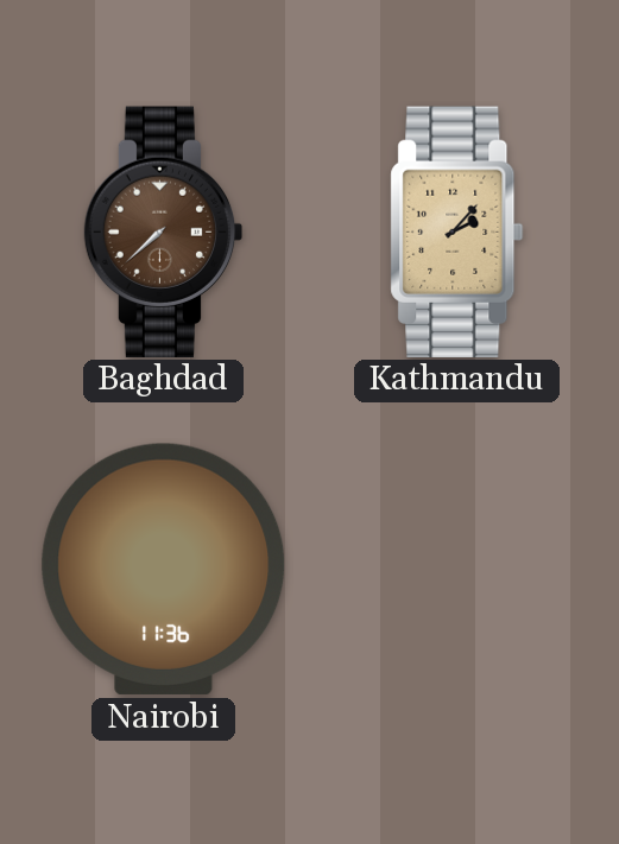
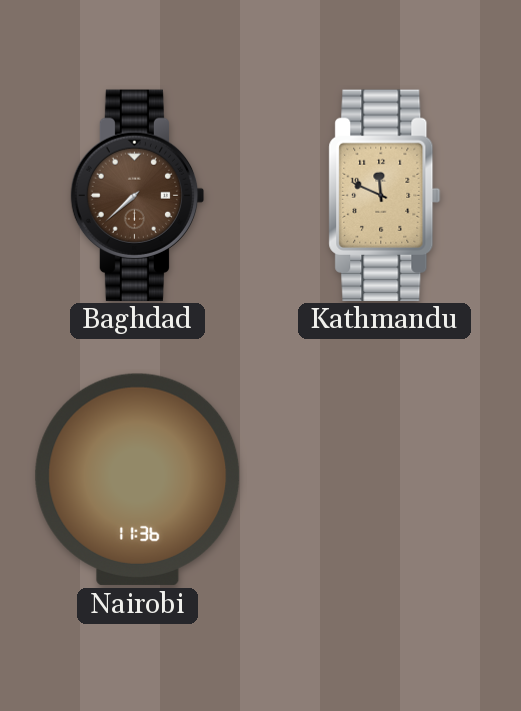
Kathmandu: 2:07 -> 11:49
